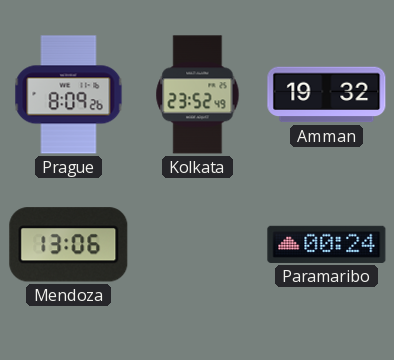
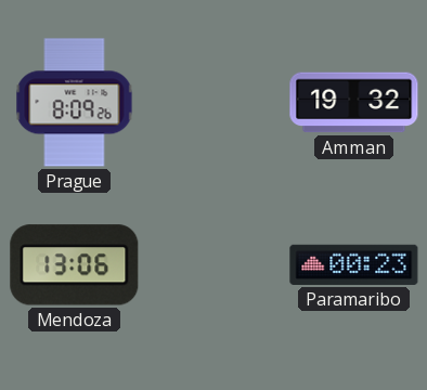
Kolkata: 23:52 -> none
Paramaribo: 00:24 -> 00:23
